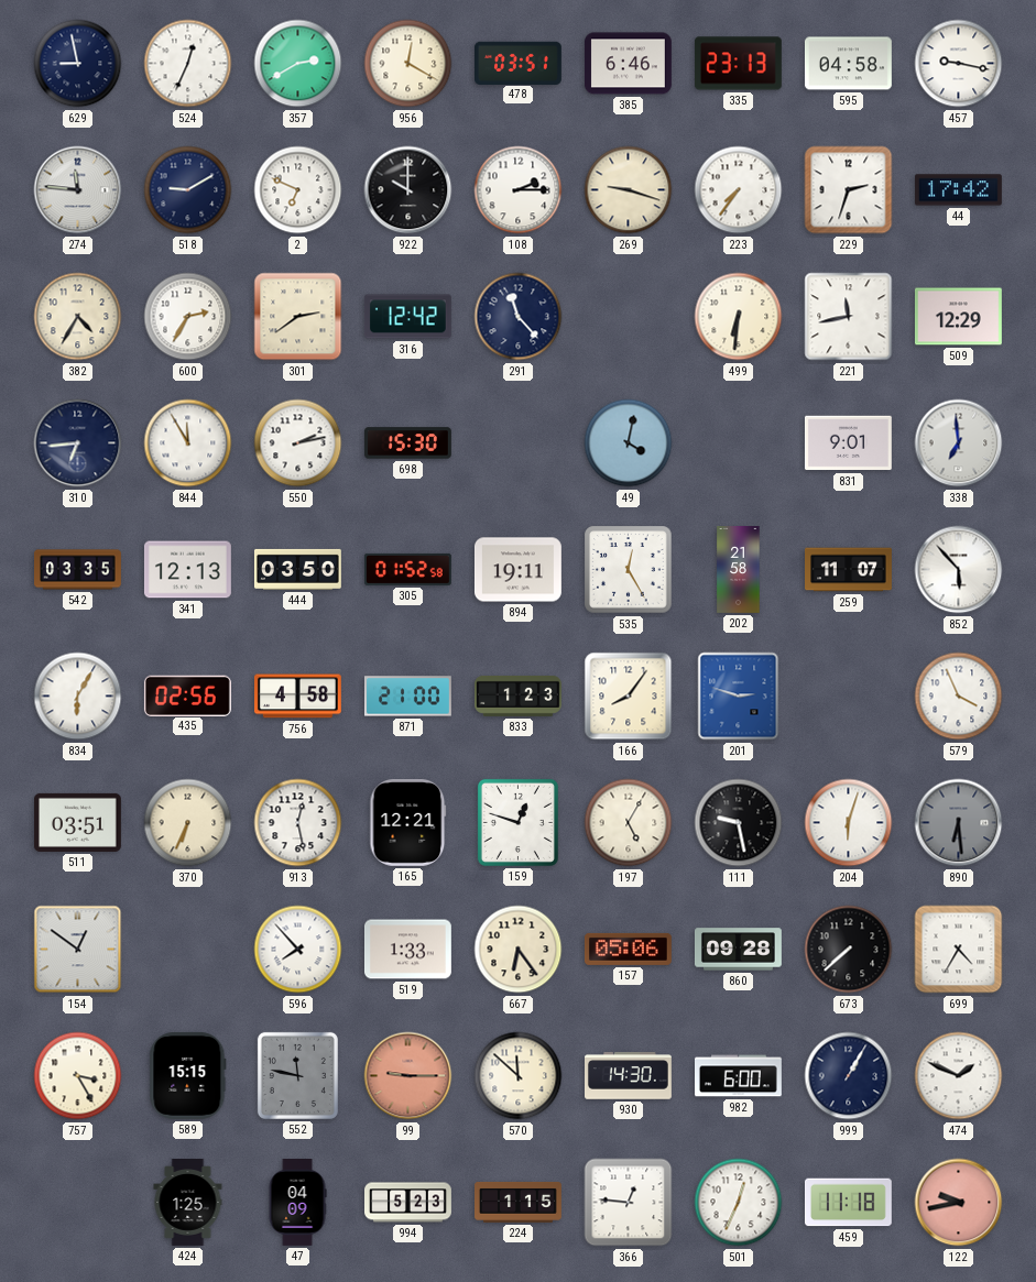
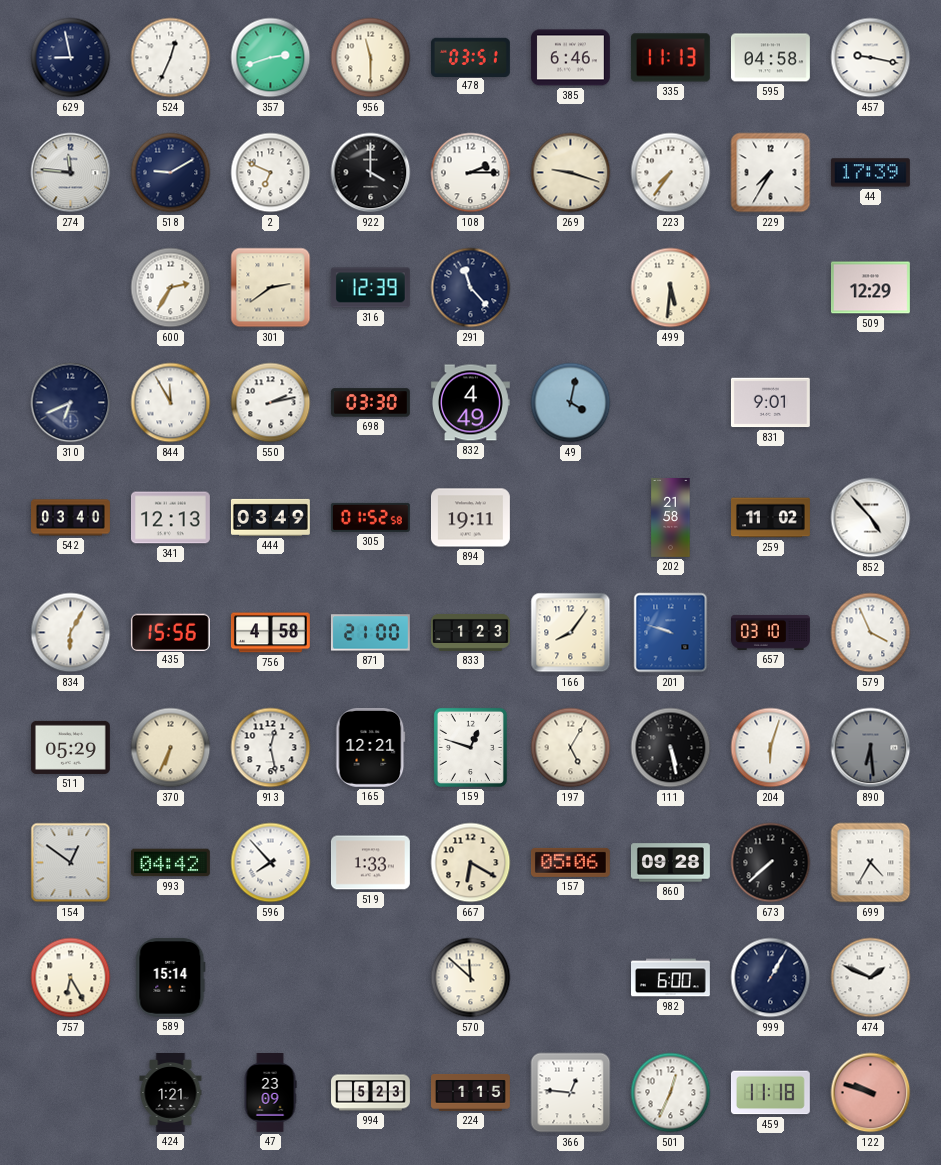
357: 2:40 -> 2:42
956: 12:20 -> 11:30
335: 23:13 -> 11:13
922: 10:00 -> 4:00
229: 2:33 -> 7:35
44: 17:42 -> 17:39
382: 4:35 -> none
316: 12:42 -> 12:39
499: 6:31 -> 5:31
221: 11:43 -> none
310: 6:44 -> 6:41
698: 15:30 -> 03:30
832: none -> 4:49
338: 6:59 -> none
542: 03:35 -> 03:40
444: 03:50 -> 03:49
535: 12:25 -> none
259: 11:07 -> 11:02
852: 5:53 -> 4:53
435: 02:56 -> 15:56
201: 2:48 -> 9:48
657: none -> 03:10
511: 03:51 -> 05:29
111: 9:28 -> 5:28
993: none -> 04:42
667: 6:24 -> 6:20
757: 3:25 -> 6:25
589: 15:15 -> 15:14
552: 11:47 -> none
99: 9:15 -> none
930: 14:30 -> none
424: 1:25 -> 1:21
47: 04:09 -> 23:09
122: 9:43 -> 9:48
